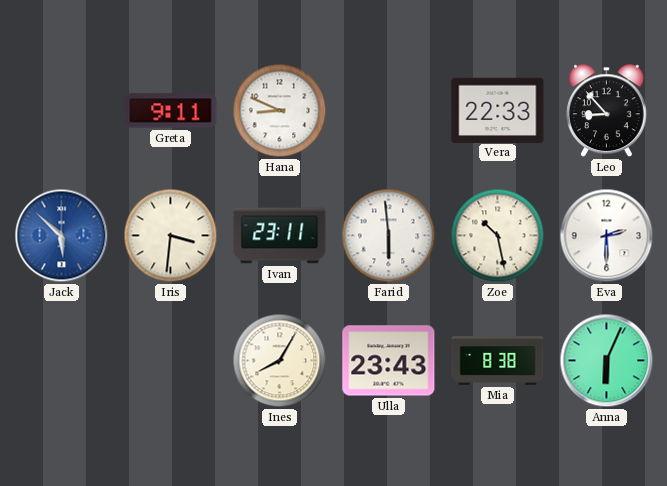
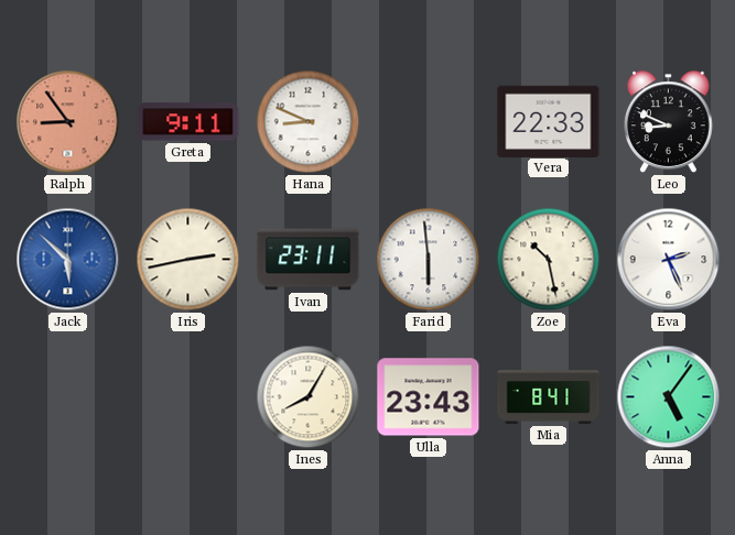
Ralph: none -> 8:54
Leo: 8:53 -> 8:49
Iris: 3:31 -> 2:43
Eva: 2:30 -> 2:26
Mia: 8:38 -> 8:41
Anna: 6:04 -> 5:06
